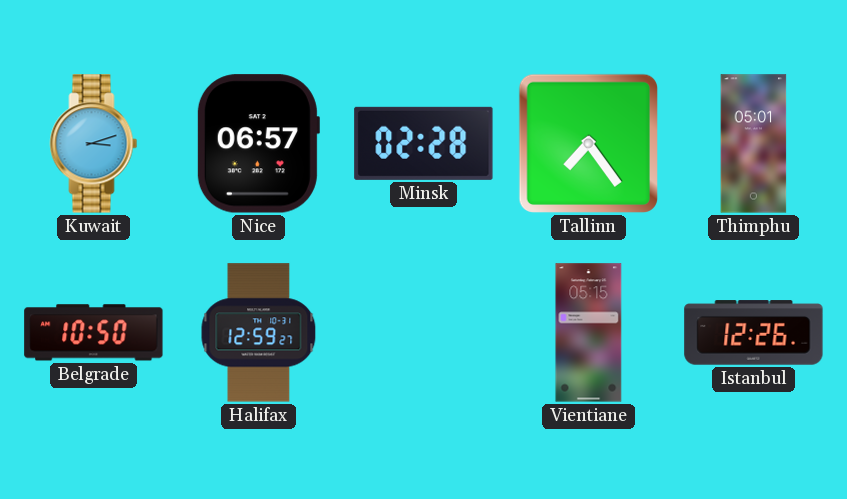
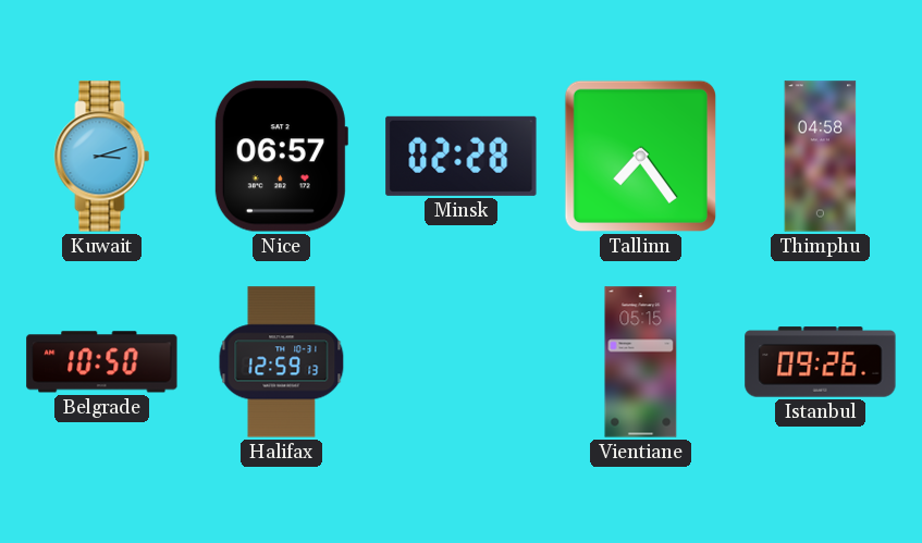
Thimphu: 05:01 -> 04:58
Halifax: 12:59:27 -> 12:59:13
Istanbul: 12:26 -> 09:26
